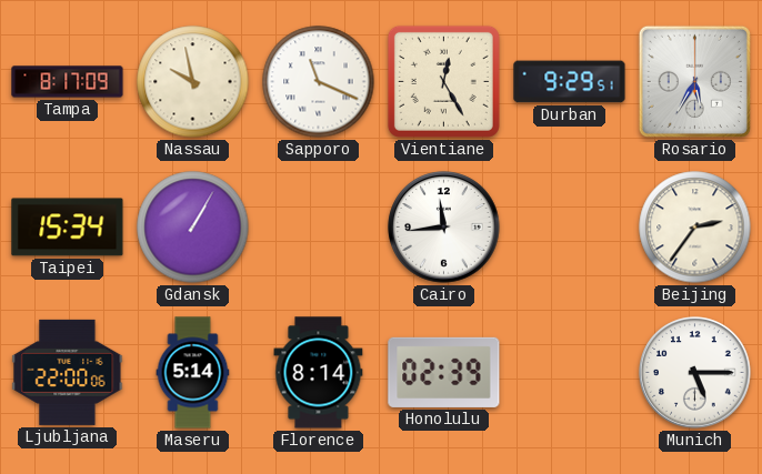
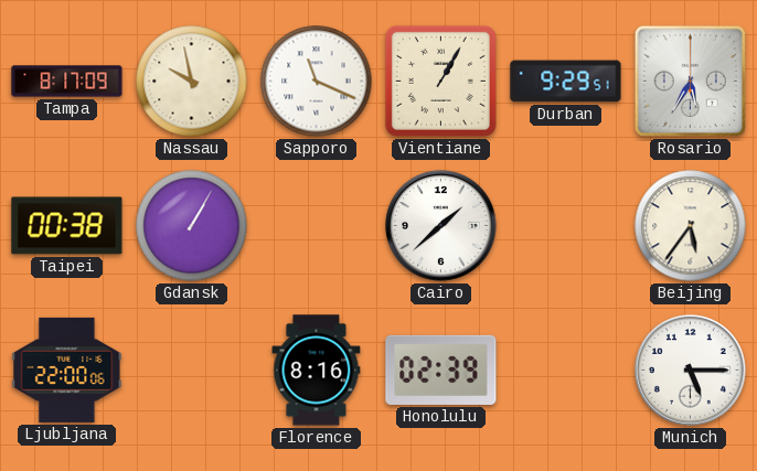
Vientiane: 12:25 -> 1:05
Taipei: 15:34 -> 00:38
Cairo: 11:44 -> 1:38
Beijing: 2:36 -> 5:36
Maseru: 5:14 -> none
Florence: 8:14 -> 8:16
